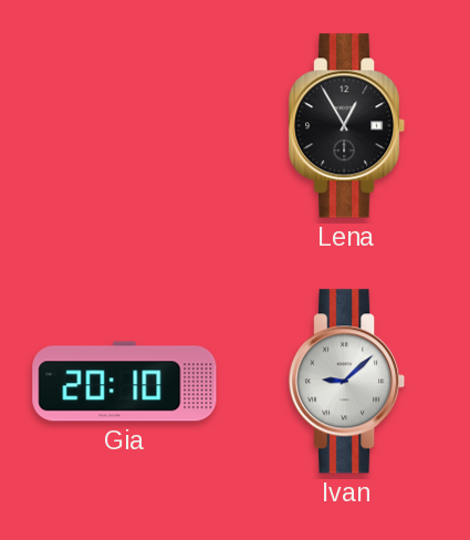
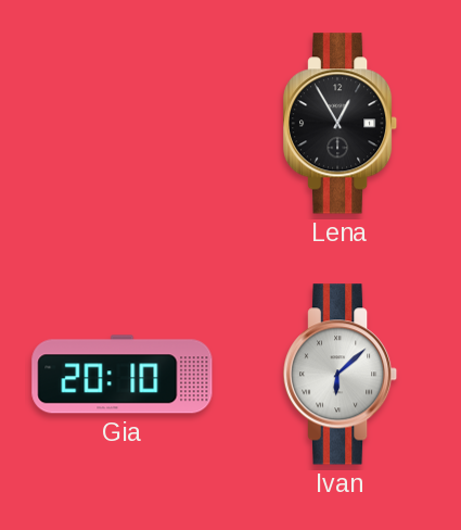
Ivan: 9:08 -> 6:08
